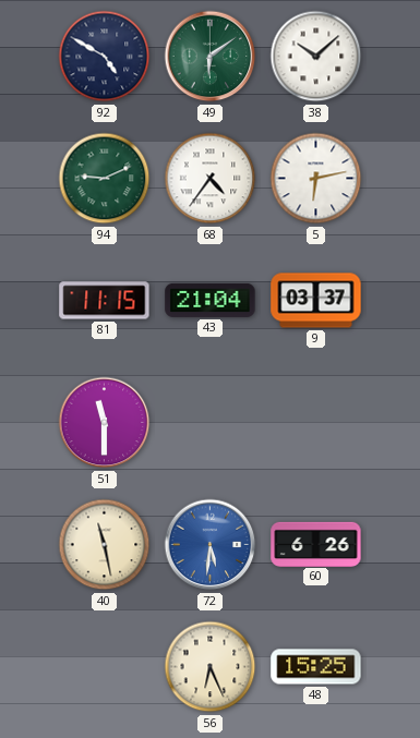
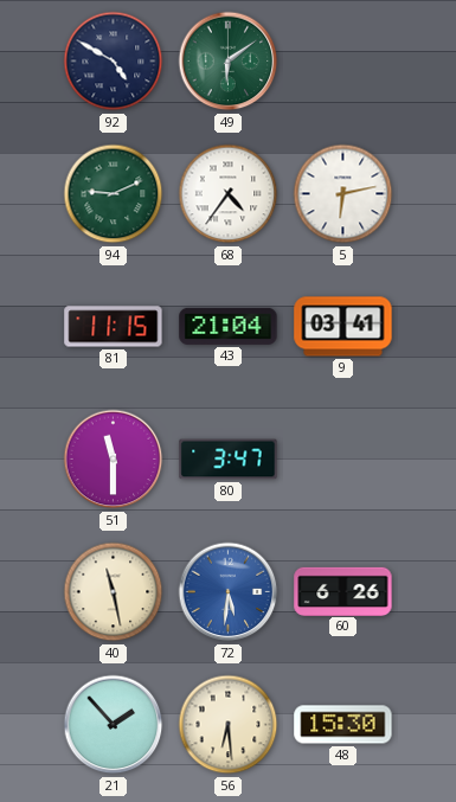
38: 10:08 -> none
9: 03:37 -> 03:41
80: none -> 3:47
21: none -> 1:53
56: 6:26 -> 6:29
48: 15:25 -> 15:30
